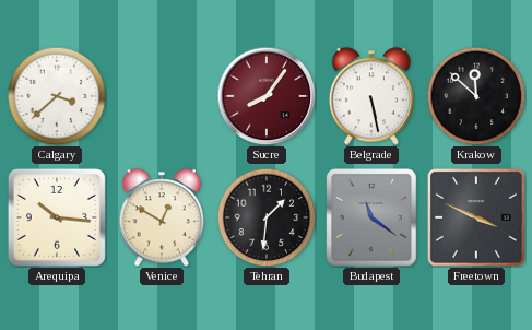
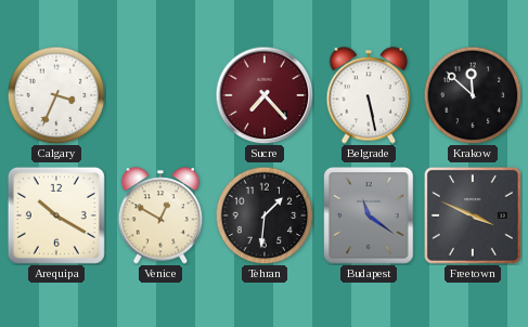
Calgary: 3:38 -> 3:34
Sucre: 8:06 -> 7:23
Arequipa: 10:16 -> 10:20
